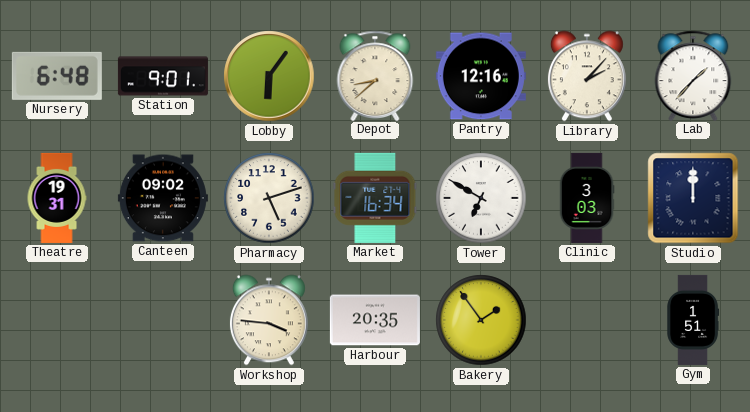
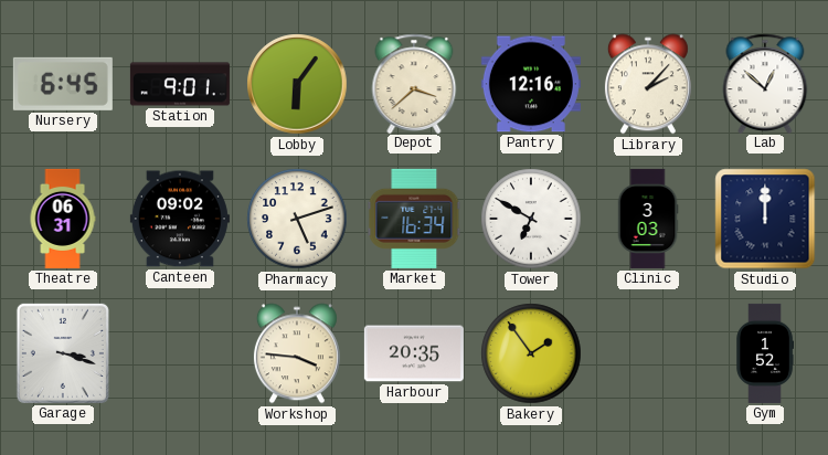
Nursery: 6:48 -> 6:45
Depot: 8:38 -> 3:38
Lab: 1:37 -> 12:52
Theatre: 19:31 -> 06:31
Garage: none -> 3:18
Gym: 1:51 -> 1:52
